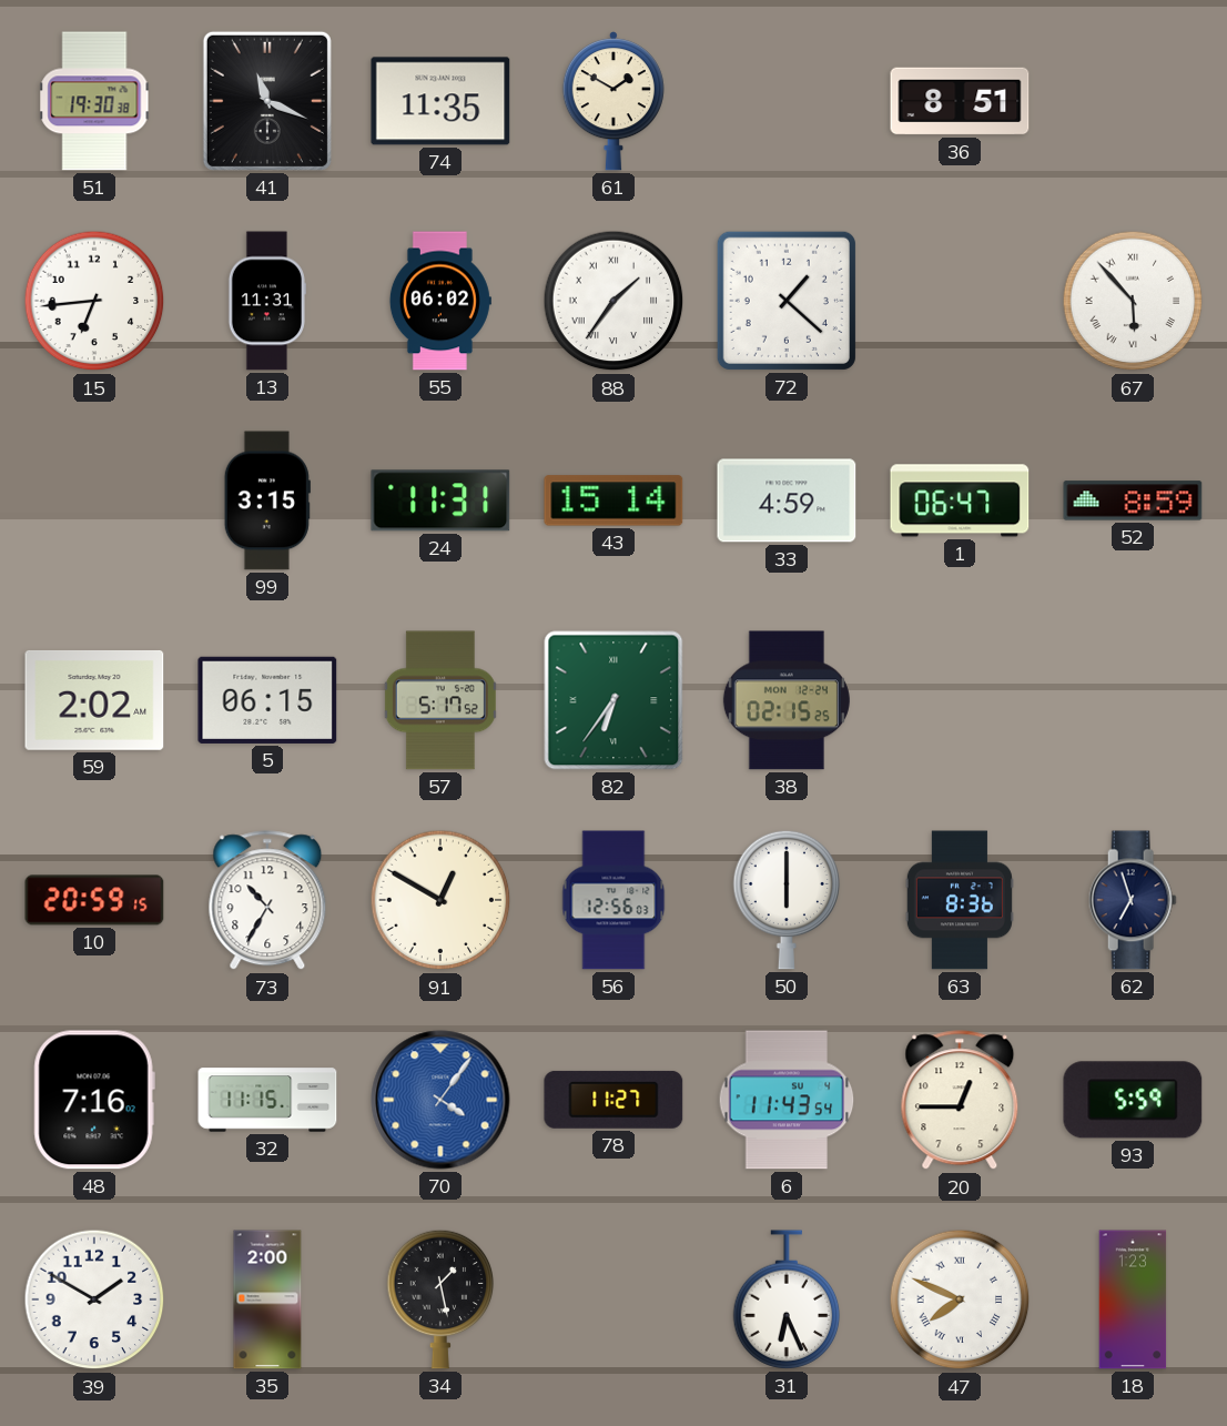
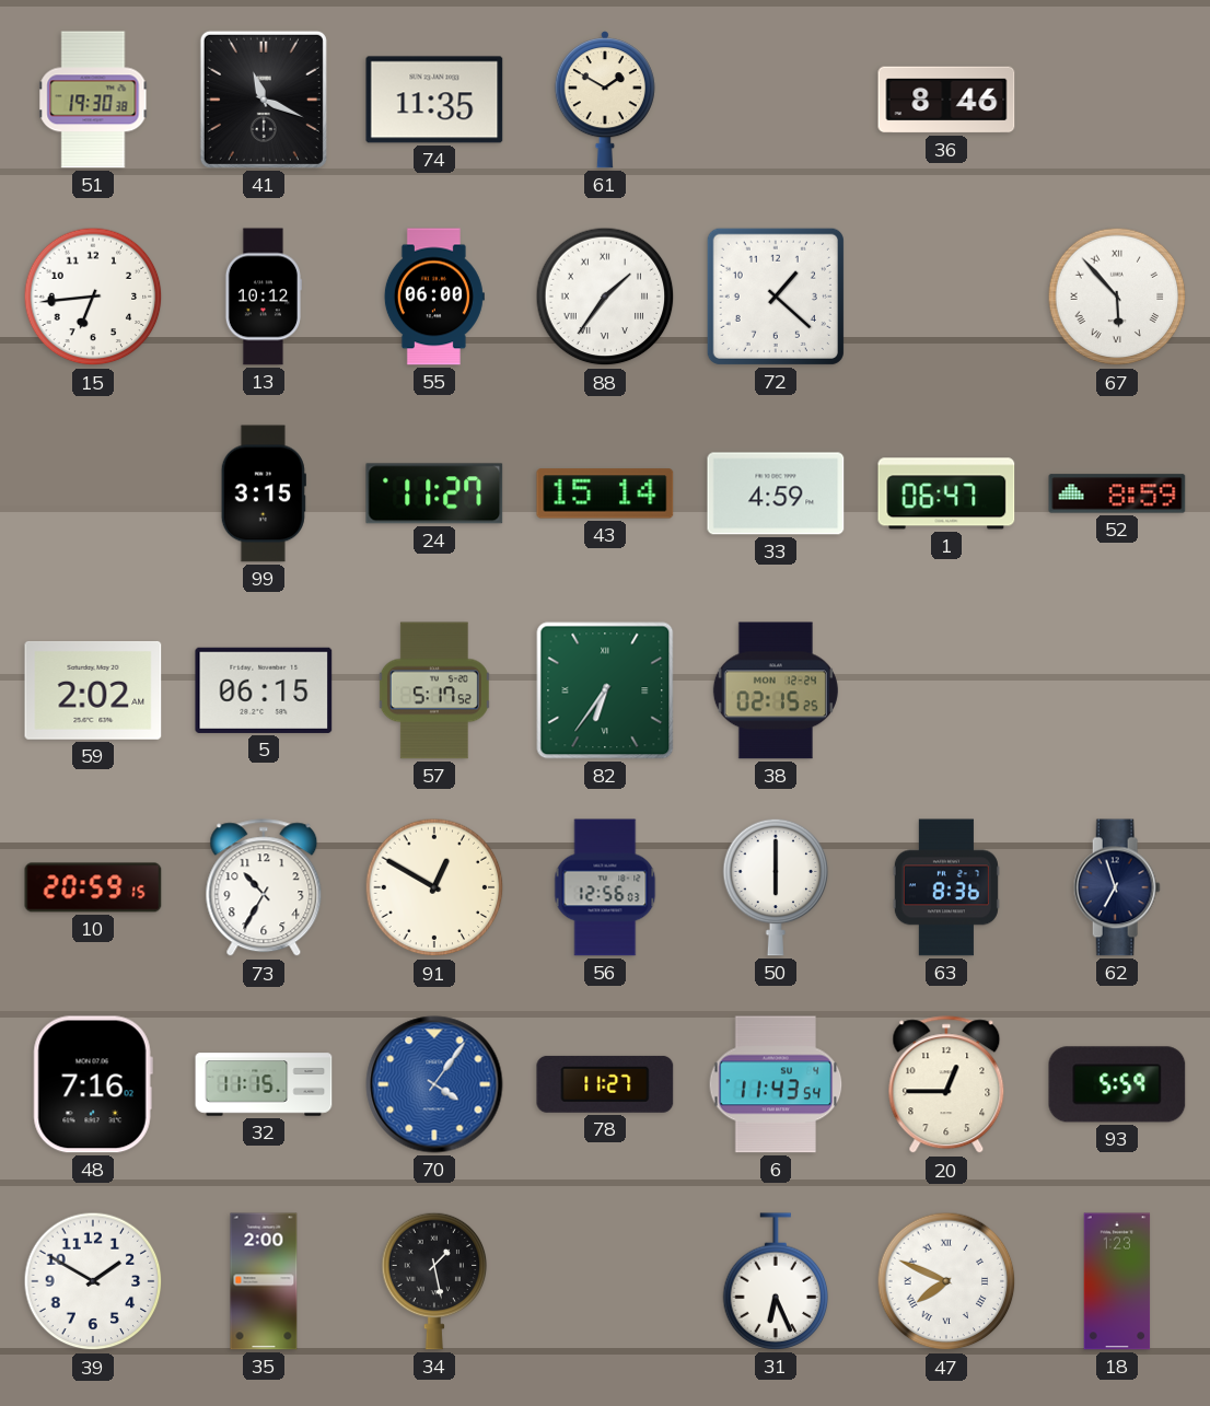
36: 8:51 -> 8:46
13: 11:31 -> 10:12
55: 06:02 -> 06:00
24: 11:31 -> 11:27
